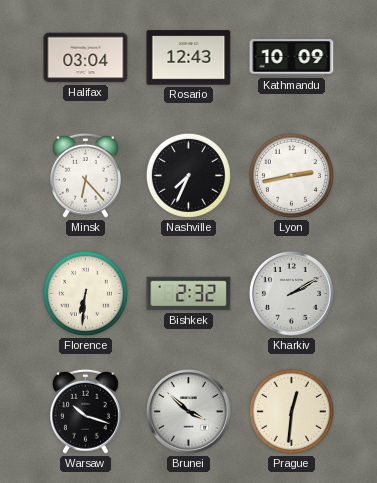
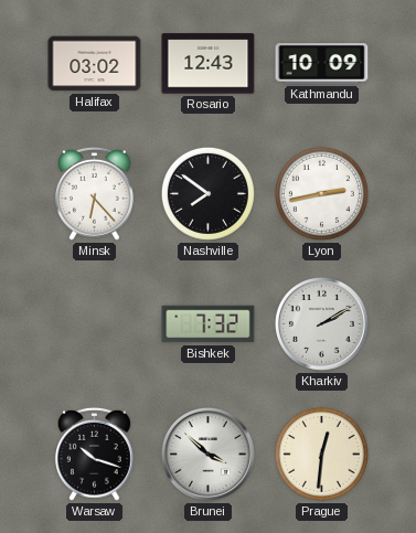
Halifax: 03:04 -> 03:02
Nashville: 7:34 -> 7:51
Florence: 6:31 -> none
Bishkek: 2:32 -> 7:32
